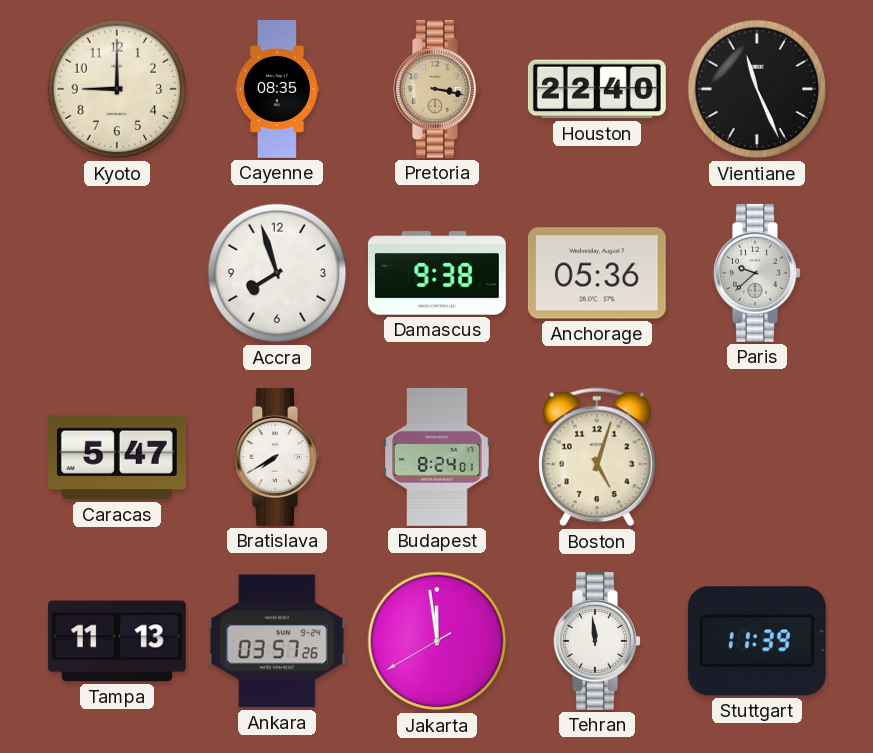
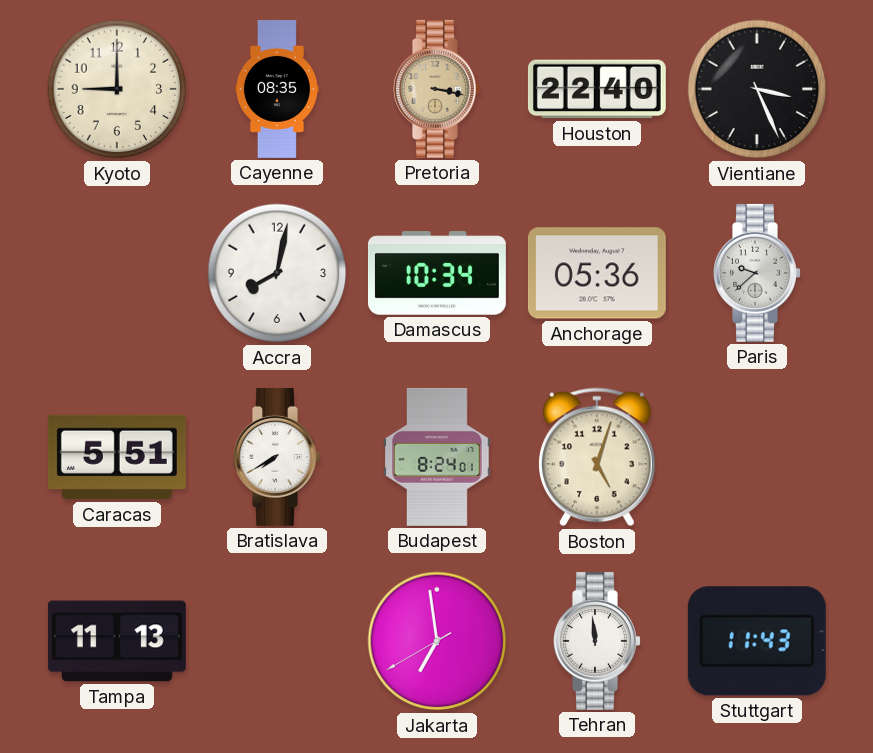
Vientiane: 11:26 -> 3:26
Accra: 7:57 -> 8:02
Damascus: 9:38 -> 10:34
Caracas: 5:47 -> 5:51
Ankara: 03:57 -> none
Jakarta: 11:58 -> 6:58
Stuttgart: 11:39 -> 11:43
